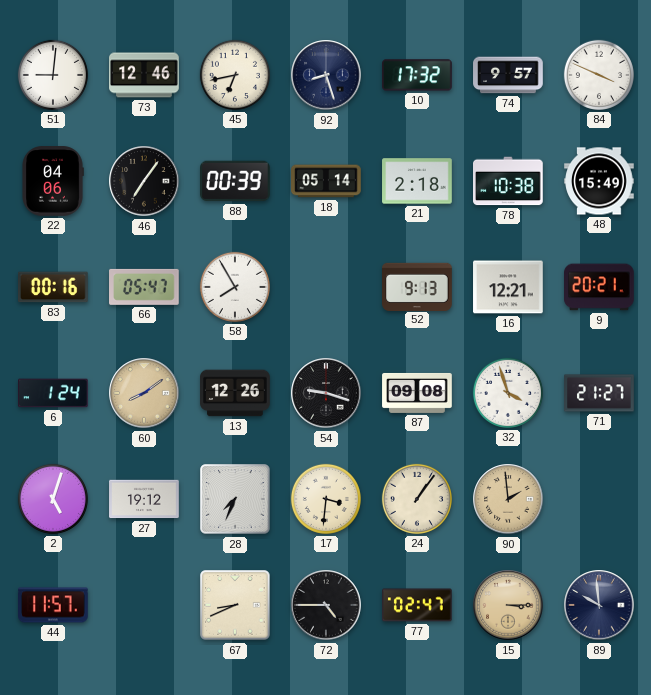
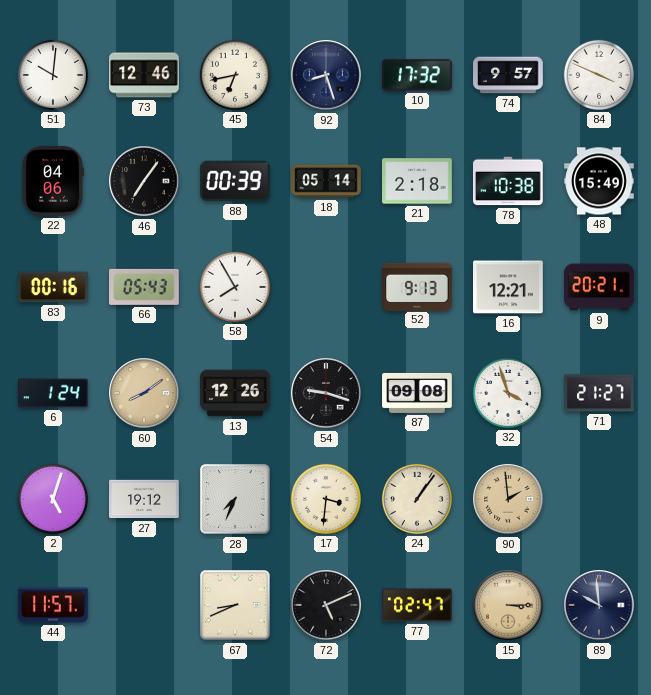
51: 9:01 -> 10:01
66: 05:47 -> 05:43
72: 4:45 -> 5:11
